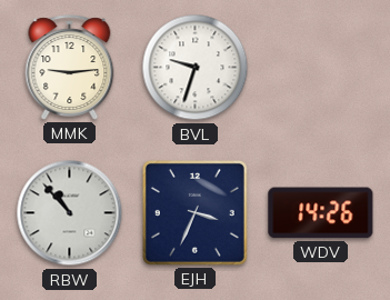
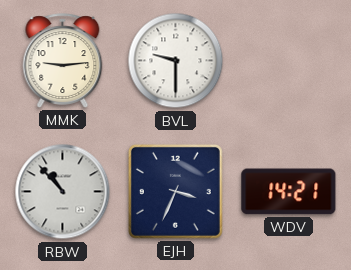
BVL: 9:33 -> 9:30
WDV: 14:26 -> 14:21
